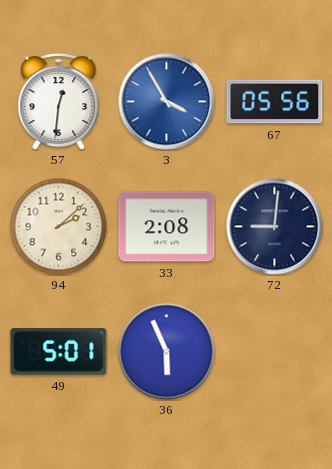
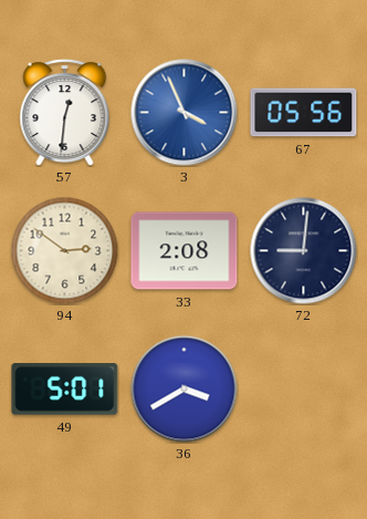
3: 3:55 -> 3:56
94: 2:08 -> 2:51
36: 5:56 -> 3:40
